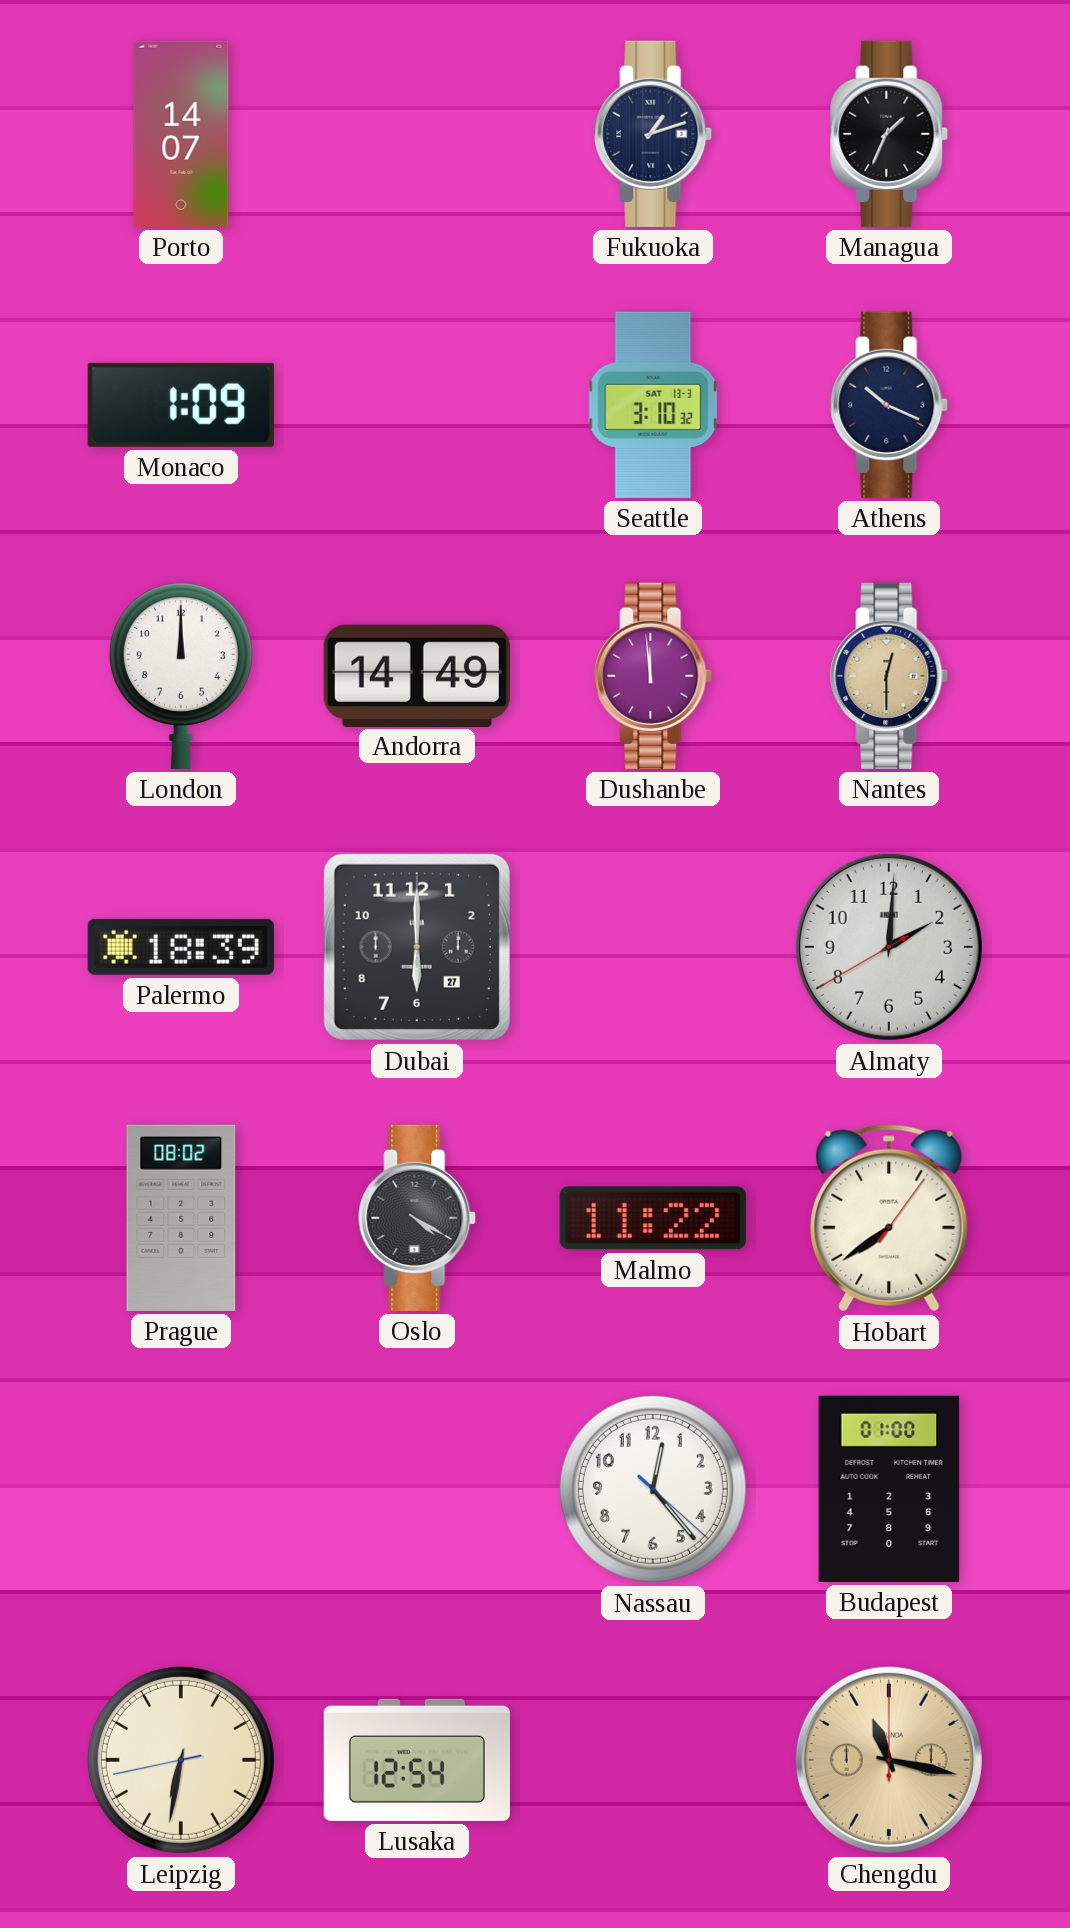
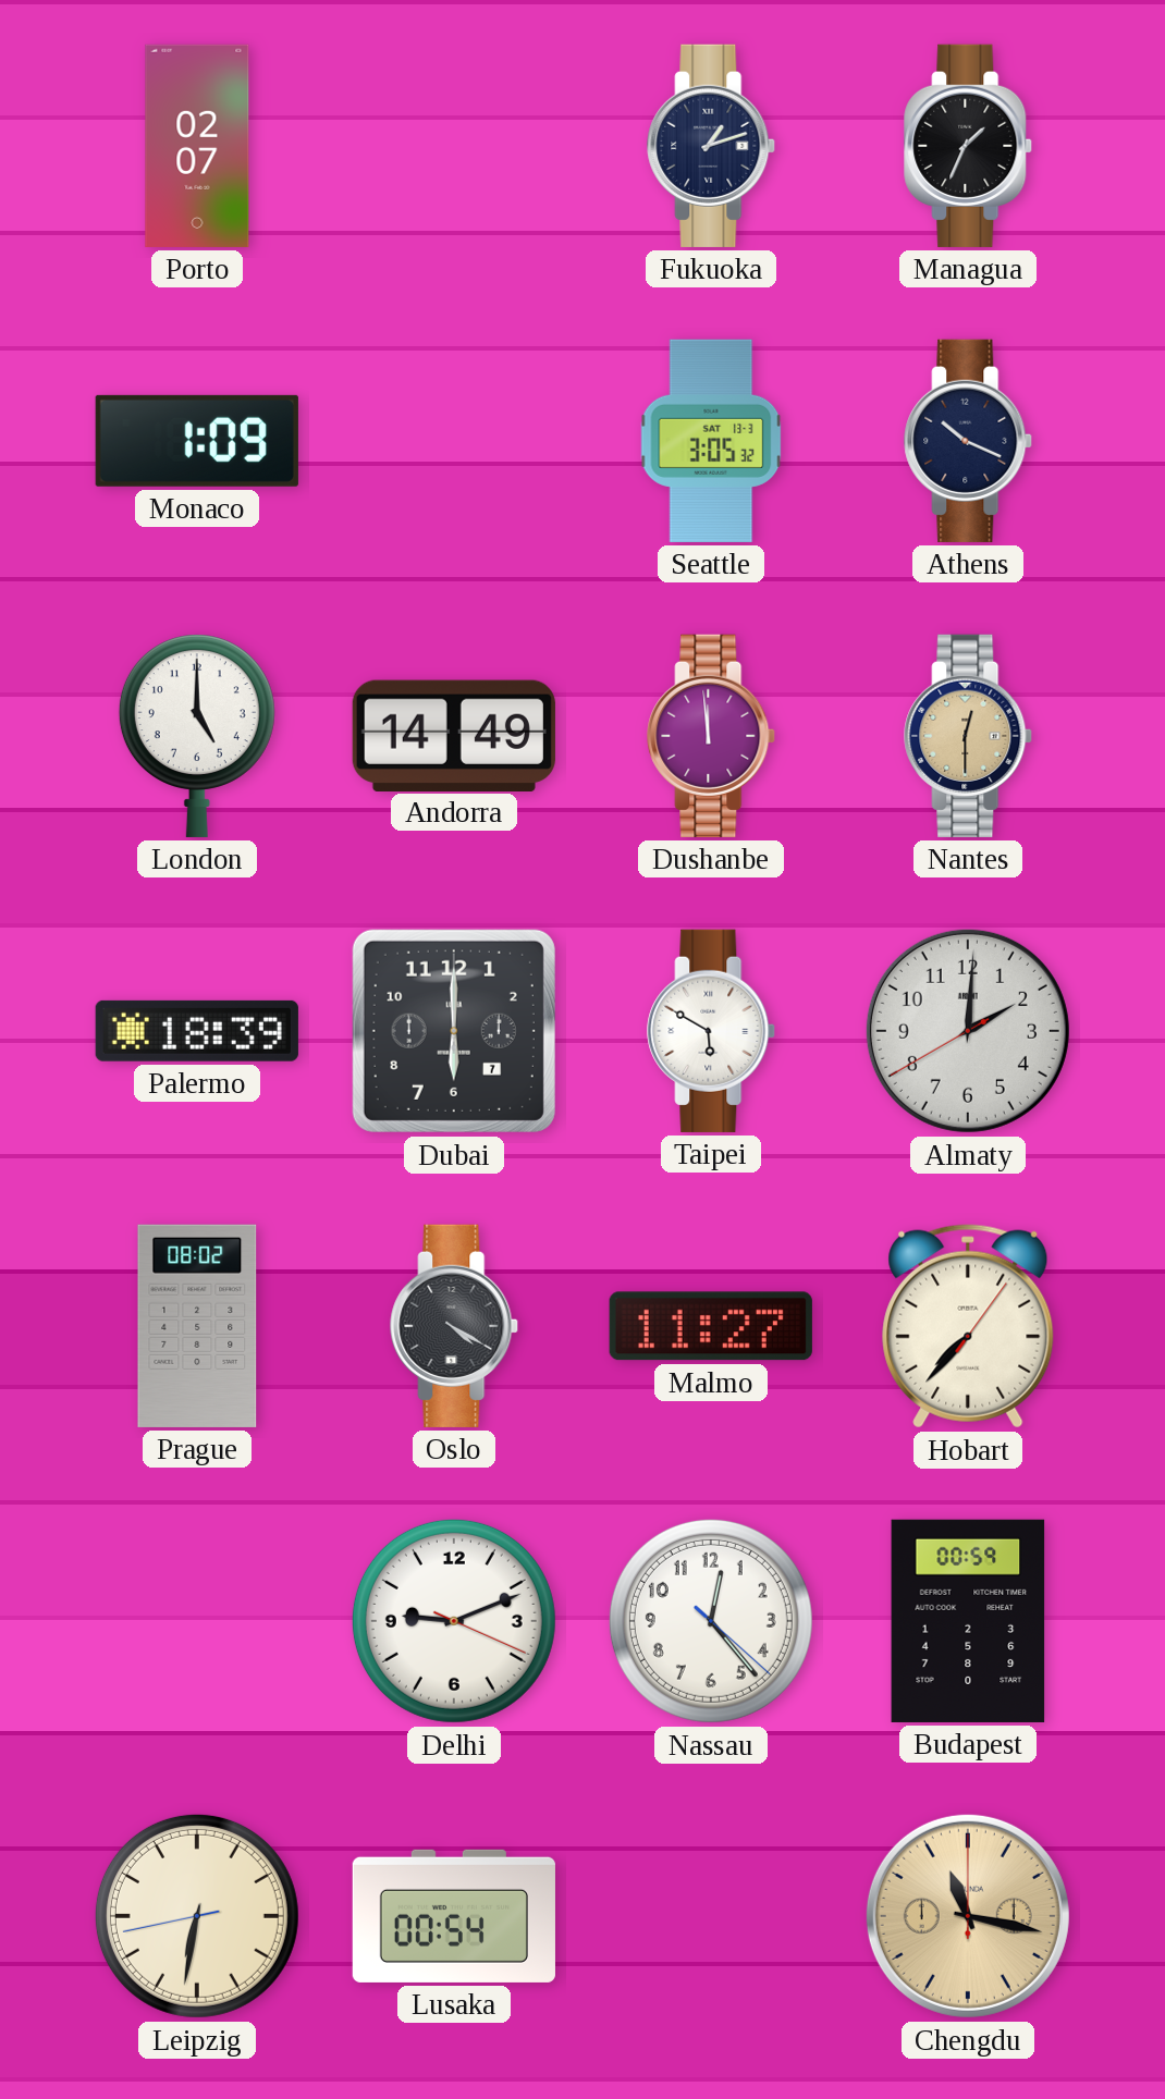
Porto: 14:07 -> 02:07
Seattle: 3:10 -> 3:05
London: 12:00 -> 5:00
Dubai date: 27 -> 7
Taipei: none -> 5:50
Malmo: 11:22 -> 11:27
Hobart: 7:39 -> 7:37
Delhi: none -> 9:11
Budapest: 01:00 -> 00:59
Lusaka: 12:54 -> 00:54
